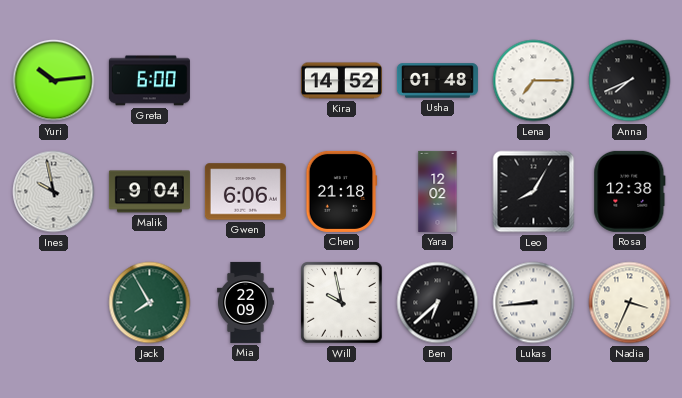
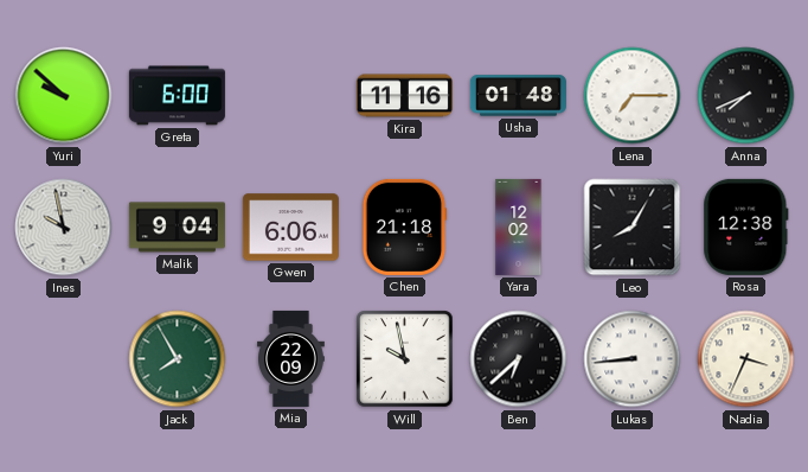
Yuri: 10:14 -> 9:52
Kira: 14:52 -> 11:16
